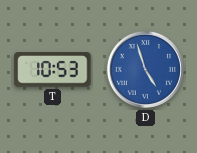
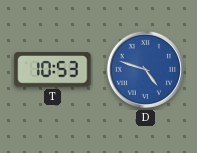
D: 4:57 -> 4:48
